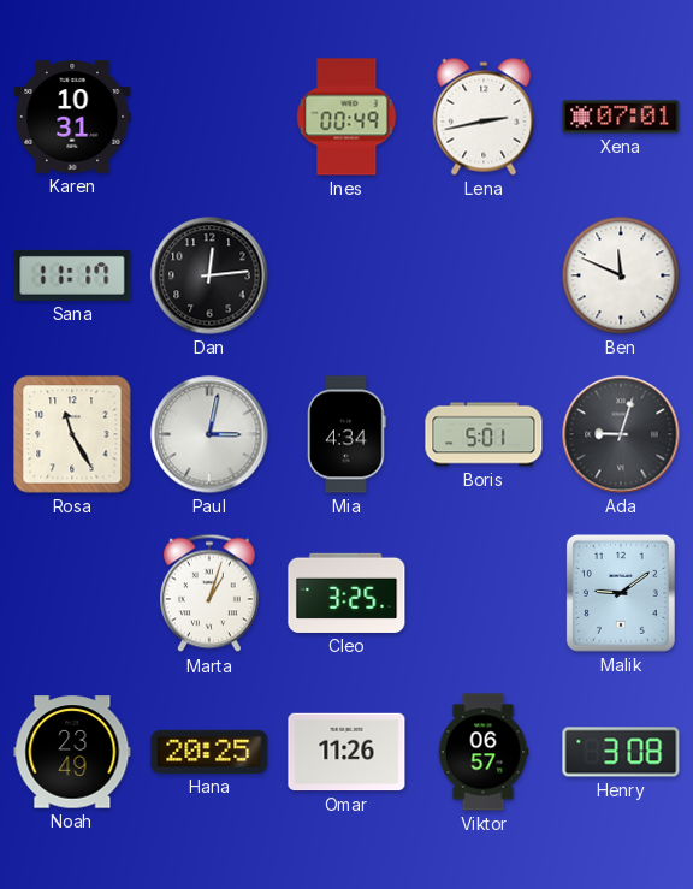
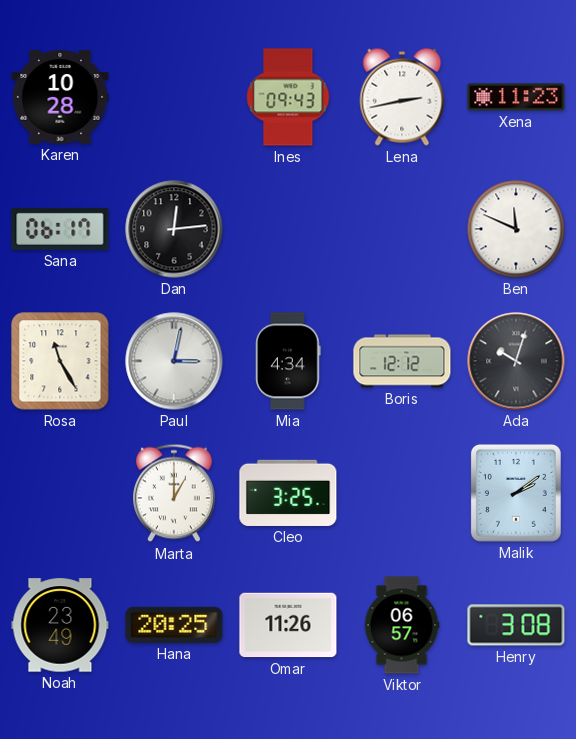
Karen: 10:31 -> 10:28
Ines: 00:49 -> 09:43
Xena: 07:01 -> 11:23
Sana: 11:17 -> 06:17
Boris: 5:01 -> 12:12
Ada: 9:03 -> 10:03
Marta: 1:03 -> 1:00
Malik: 9:09 -> 2:09
